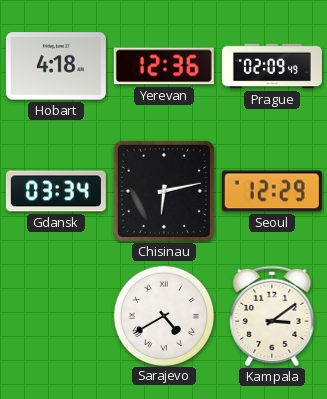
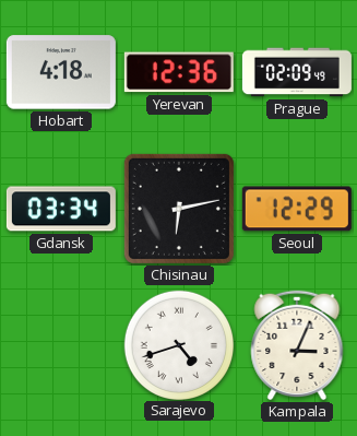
Sarajevo: 4:40 -> 4:42
Kampala: 3:09 -> 3:04
